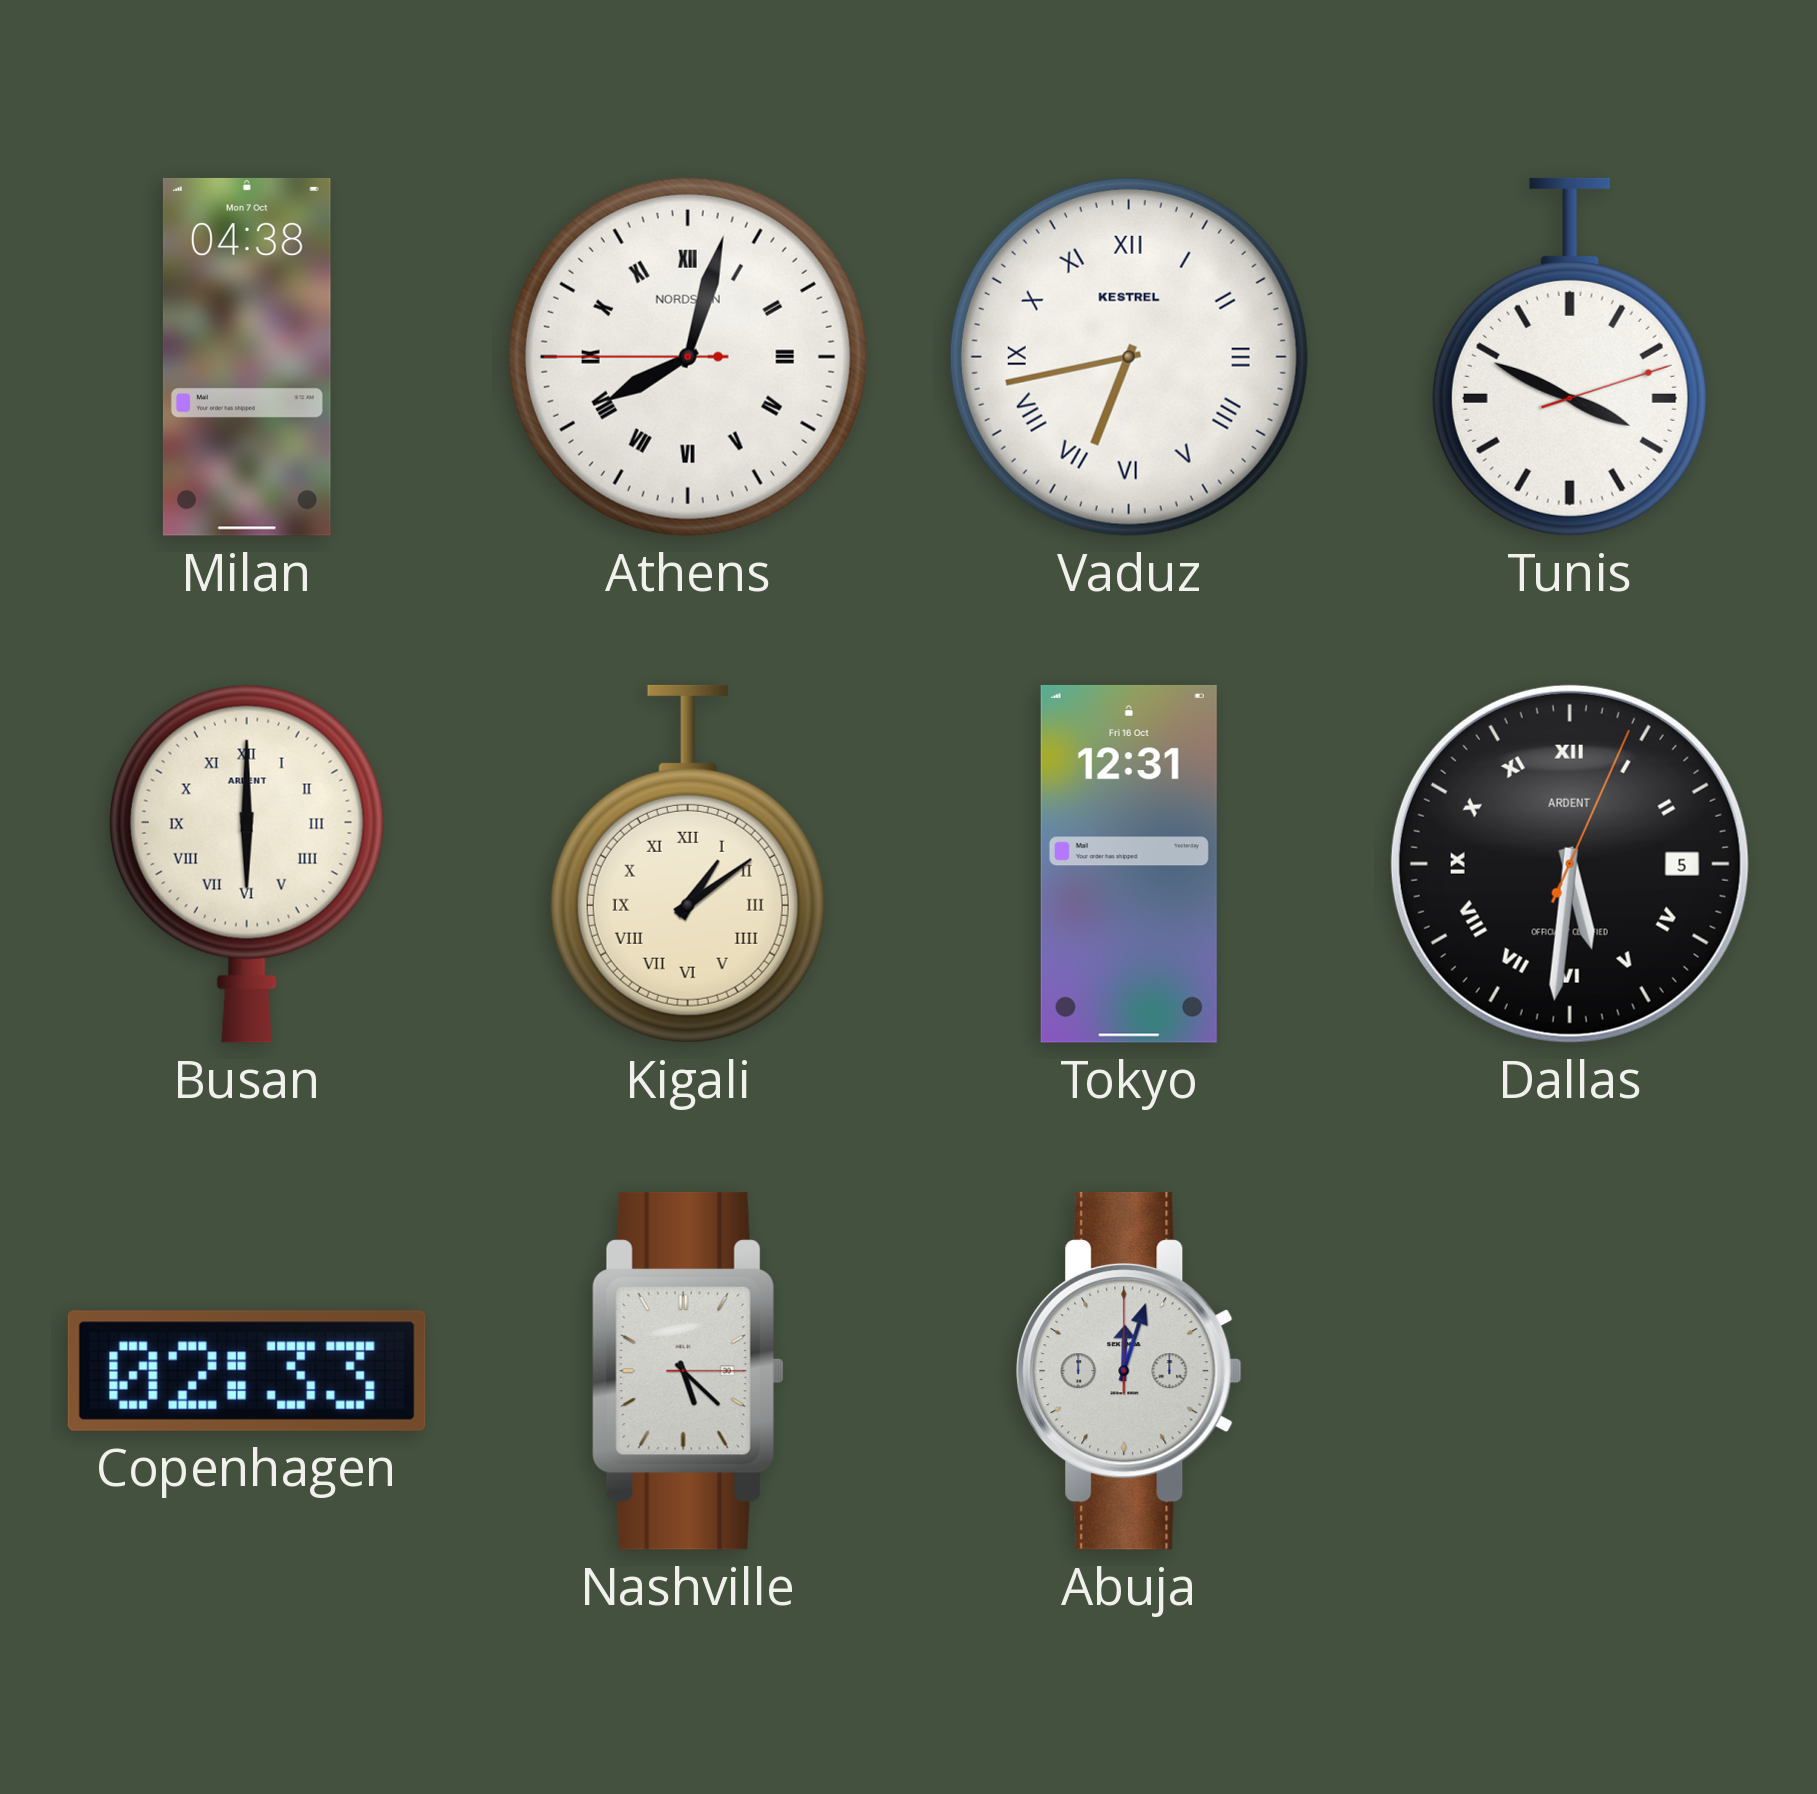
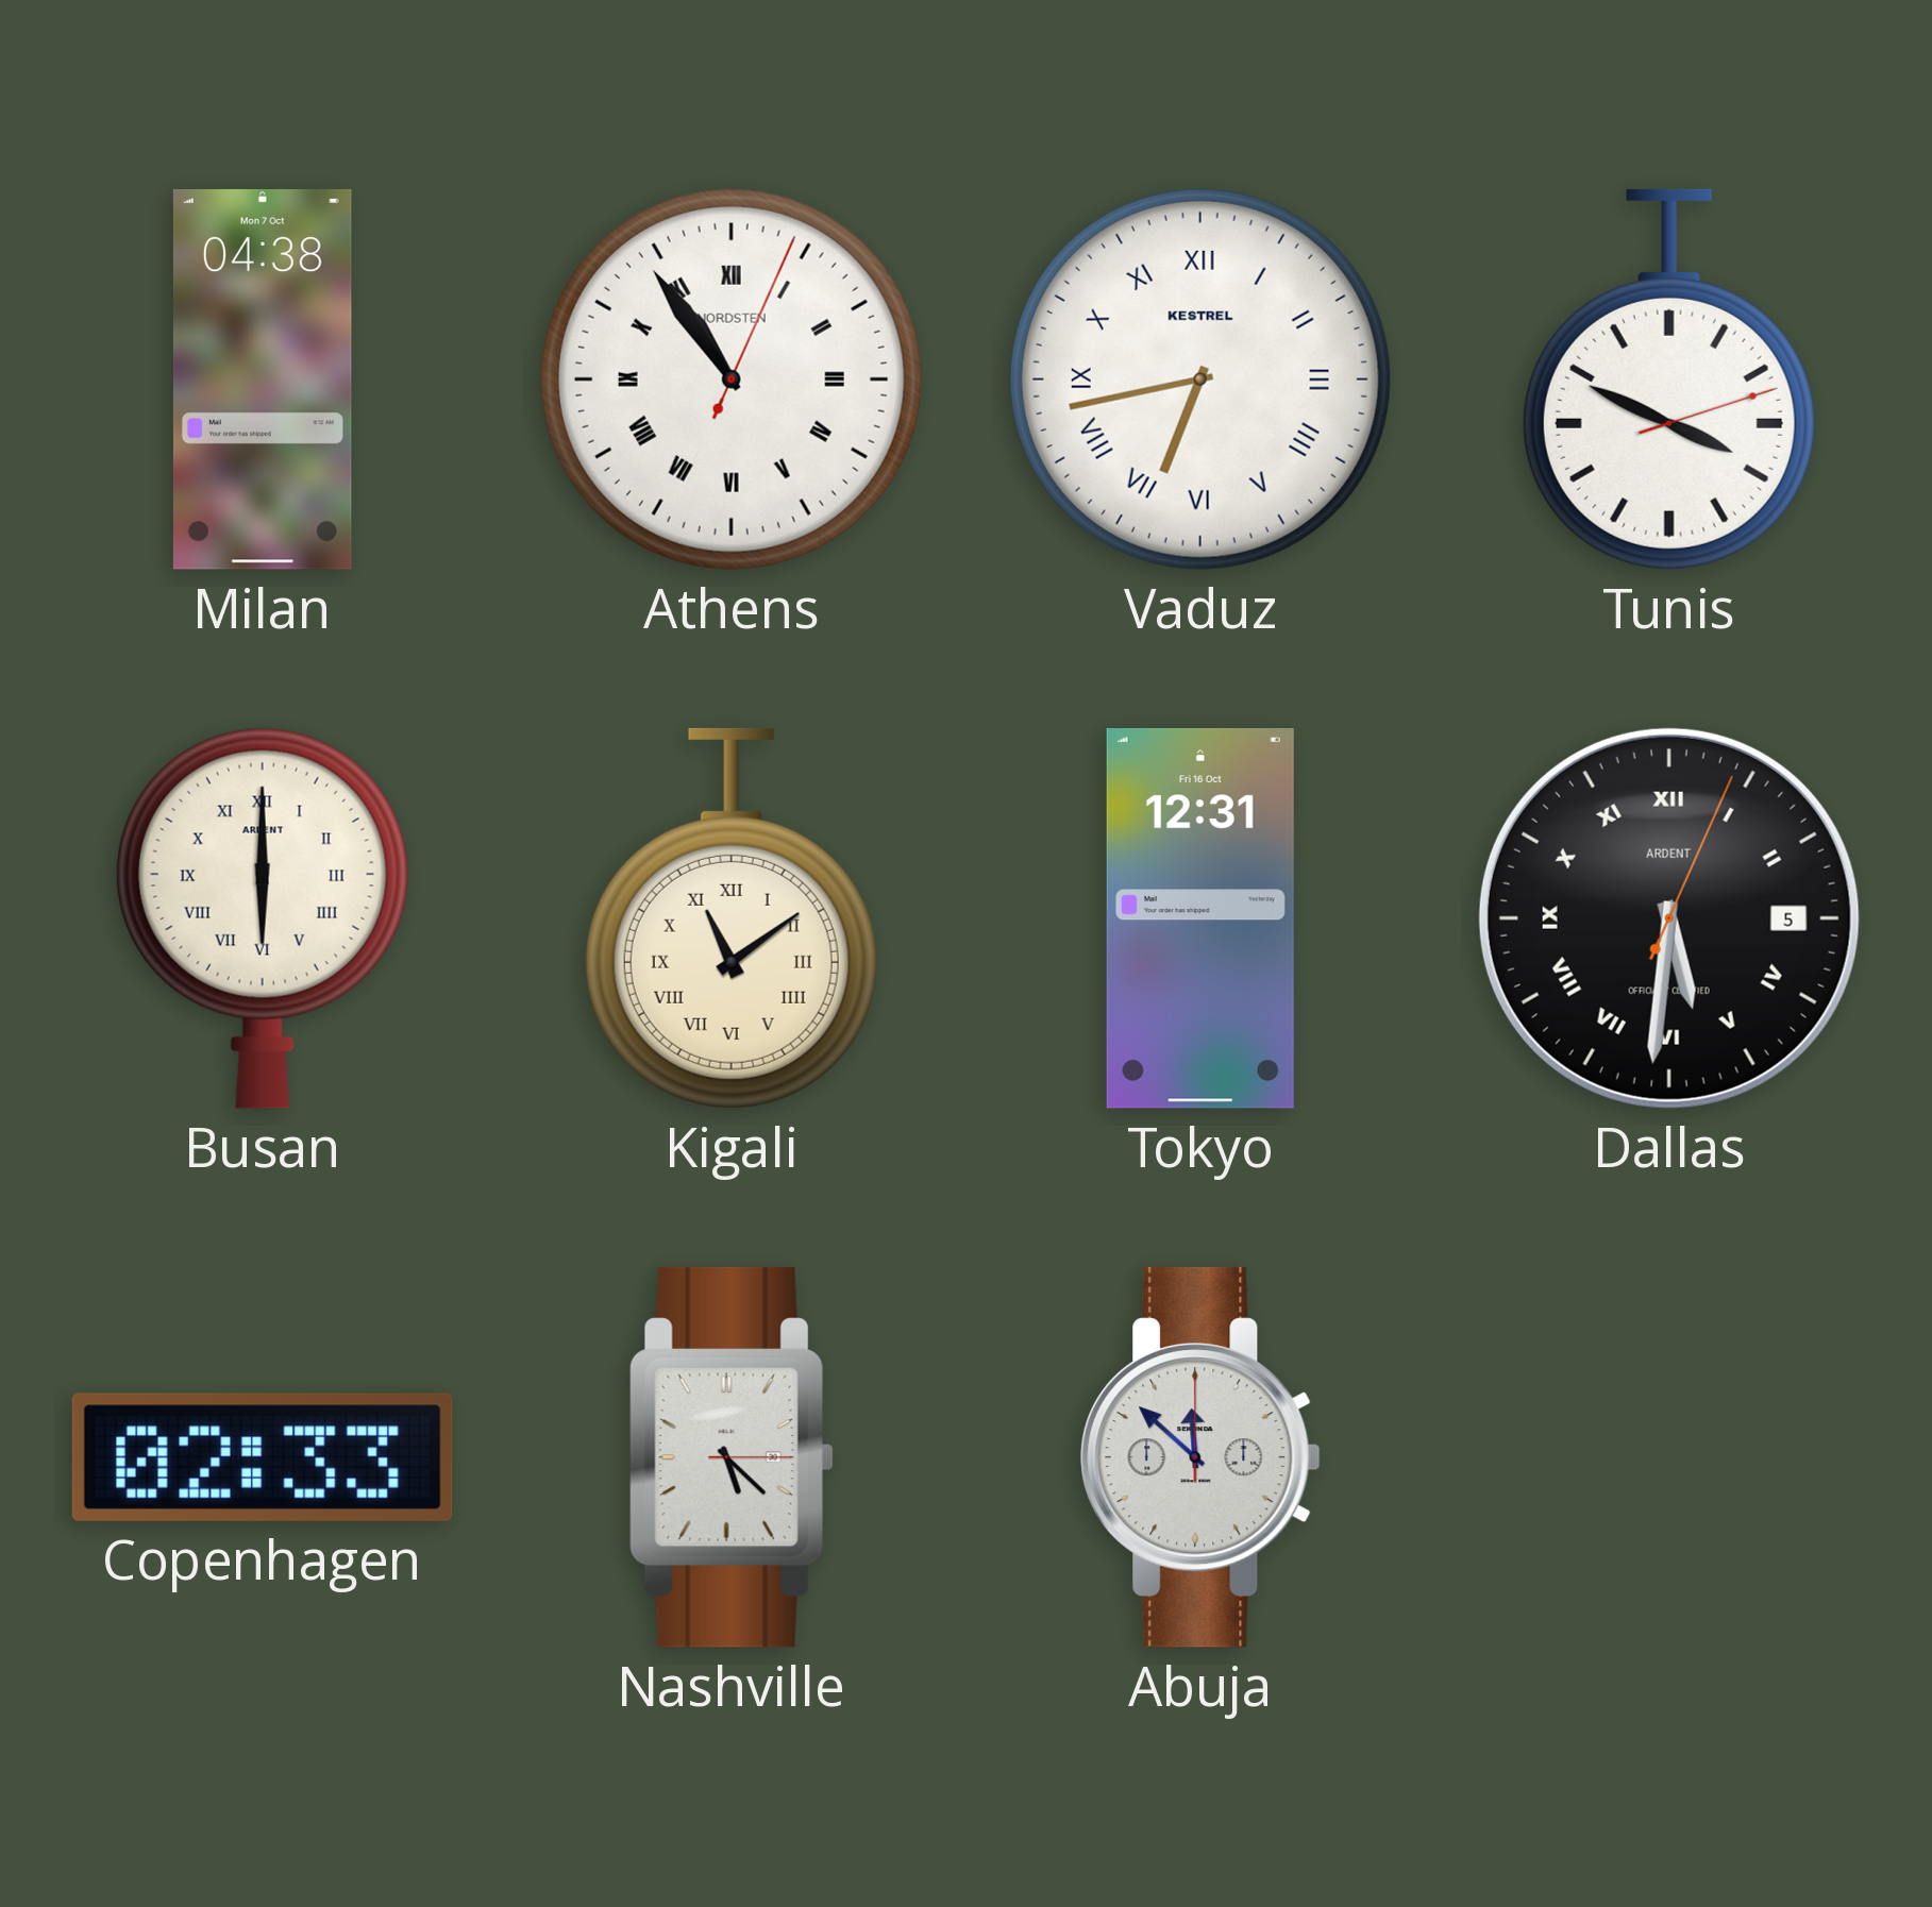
Athens: 8:02 -> 10:54
Kigali: 1:09 -> 11:09
Abuja: 12:03 -> 11:52
